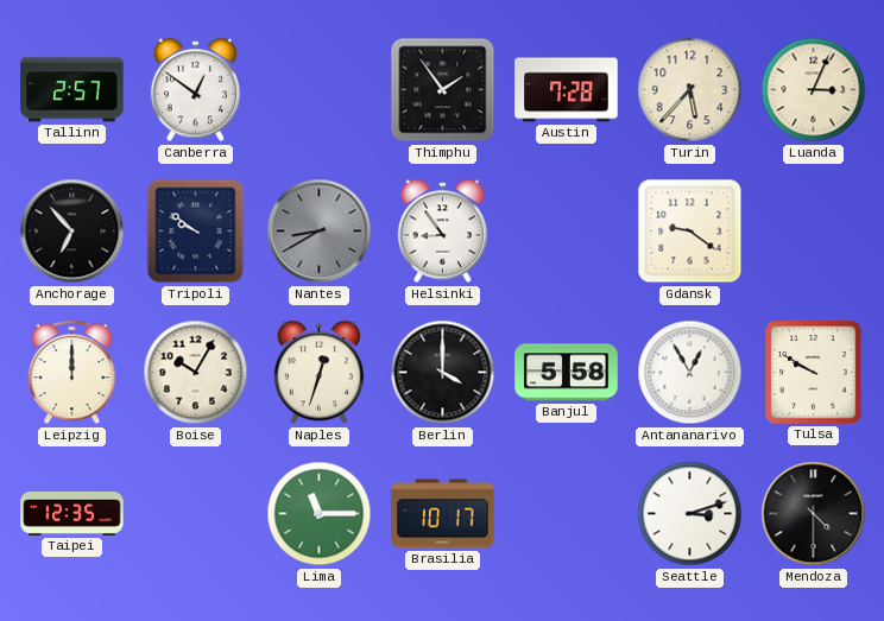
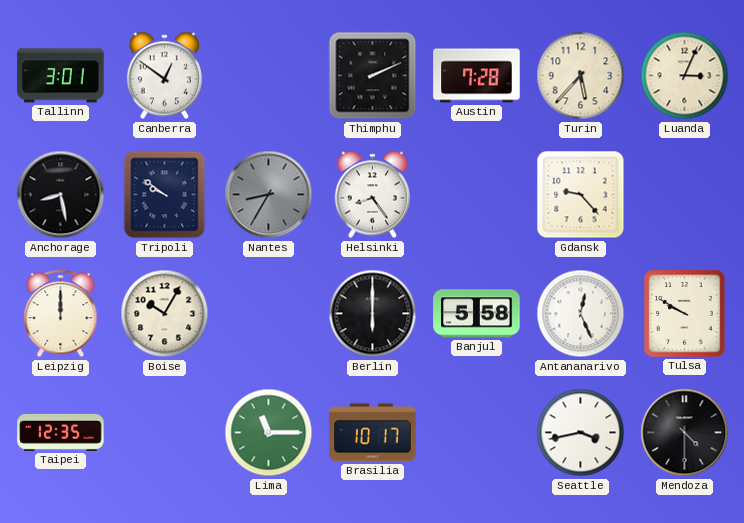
Tallinn: 2:57 -> 3:01
Thimphu: 1:54 -> 2:11
Anchorage: 6:53 -> 8:28
Nantes: 8:40 -> 8:35
Helsinki: 8:54 -> 8:24
Gdansk: 9:21 -> 9:23
Naples: 12:33 -> none
Berlin: 4:00 -> 6:00
Antananarivo: 12:55 -> 12:26
Seattle: 3:12 -> 3:43
